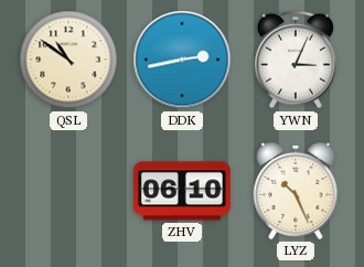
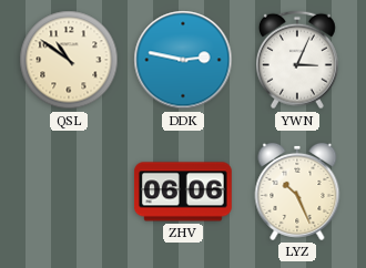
DDK: 2:43 -> 2:47
ZHV: 06:10 -> 06:06
